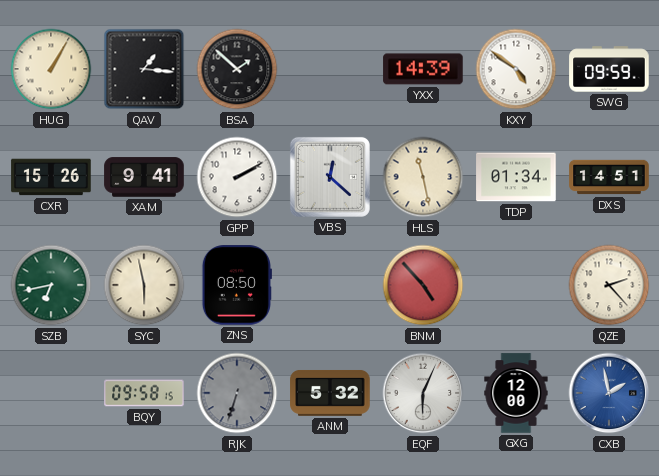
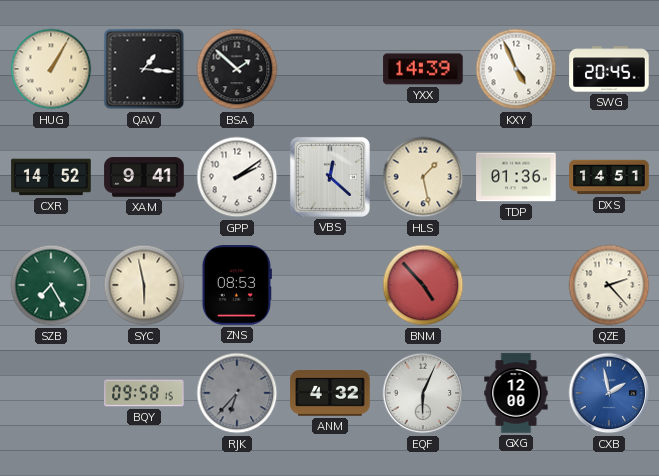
KXY: 4:51 -> 4:56
SWG: 09:59 -> 20:45
CXR: 15:26 -> 14:52
GPP: 2:10 -> 2:09
HLS: 11:28 -> 1:28
TDP: 01:34 -> 01:36
SZB: 6:43 -> 7:25
ZNS: 08:50 -> 08:53
RJK: 6:33 -> 6:37
ANM: 5:32 -> 4:32
